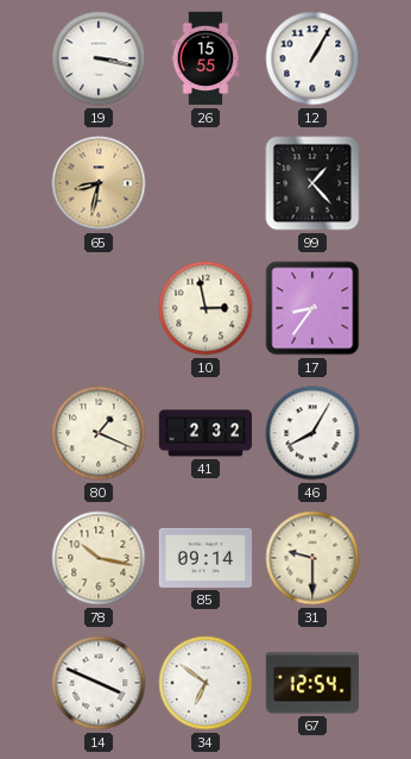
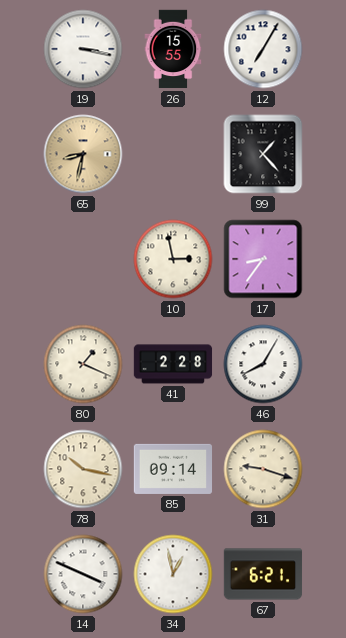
12: 1:05 -> 7:05
41: 2:32 -> 2:28
31: 9:30 -> 9:18
34: 6:51 -> 12:58
67: 12:54 -> 6:21
